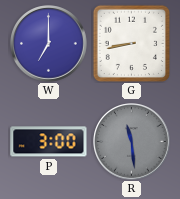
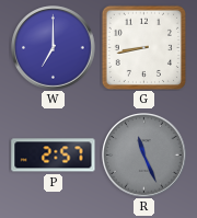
P: 3:00 -> 2:57
R: 11:29 -> 11:26
